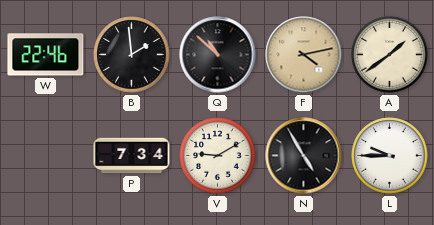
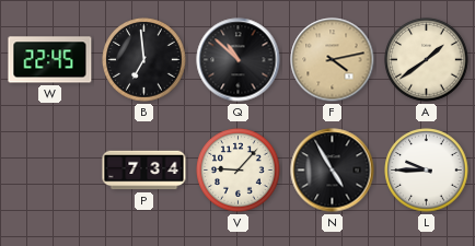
W: 22:46 -> 22:45
B: 1:59 -> 6:59
V: 9:10 -> 9:07
